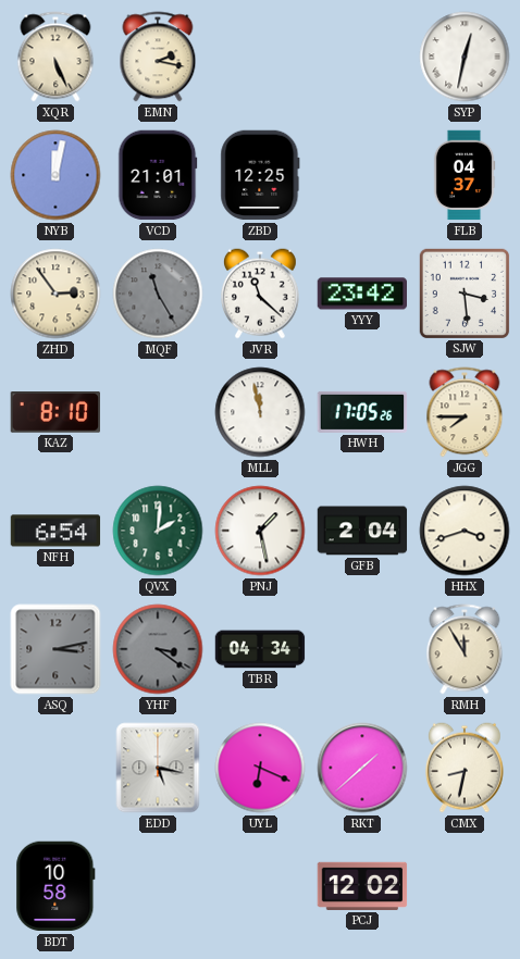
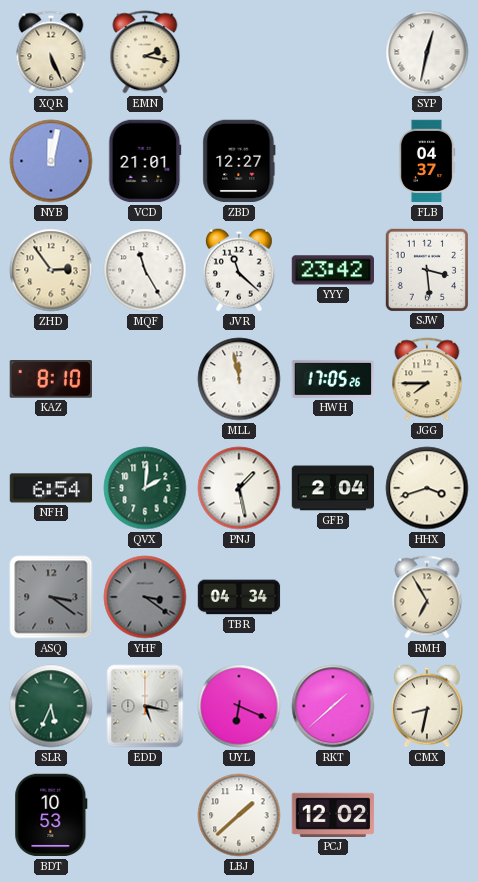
ZBD: 12:25 -> 12:27
MQF dial: grey -> white
ASQ: 3:13 -> 3:21
RMH: 11:55 -> 6:55
SLR: none -> 5:34
BDT: 10:58 -> 10:53
LBJ: none -> 1:38
